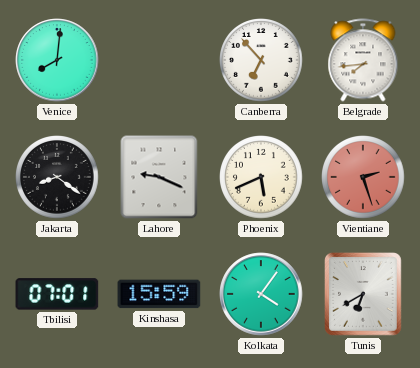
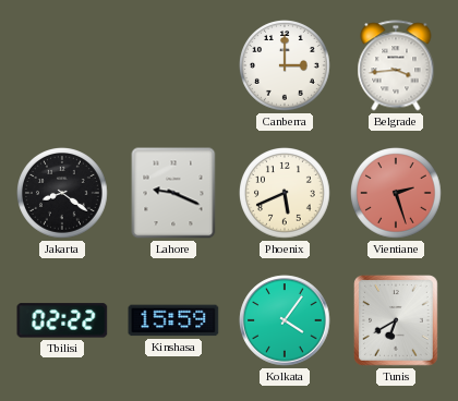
Venice: 8:01 -> none
Canberra: 6:53 -> 3:00
Belgrade: 7:44 -> 3:44
Tbilisi: 07:01 -> 02:22
